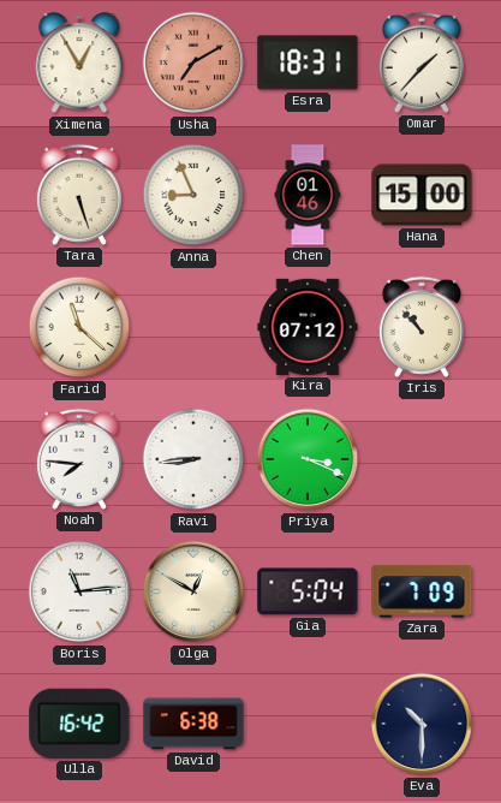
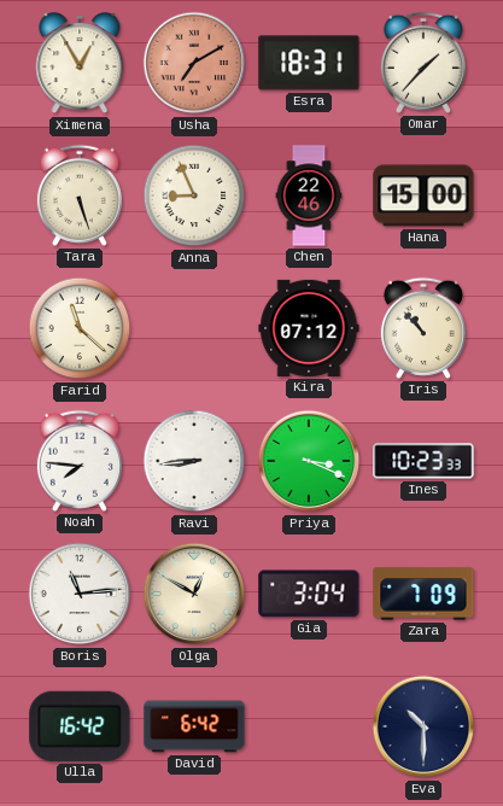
Chen: 01:46 -> 22:46
Ines: none -> 10:23
Gia: 5:04 -> 3:04
David: 6:38 -> 6:42
